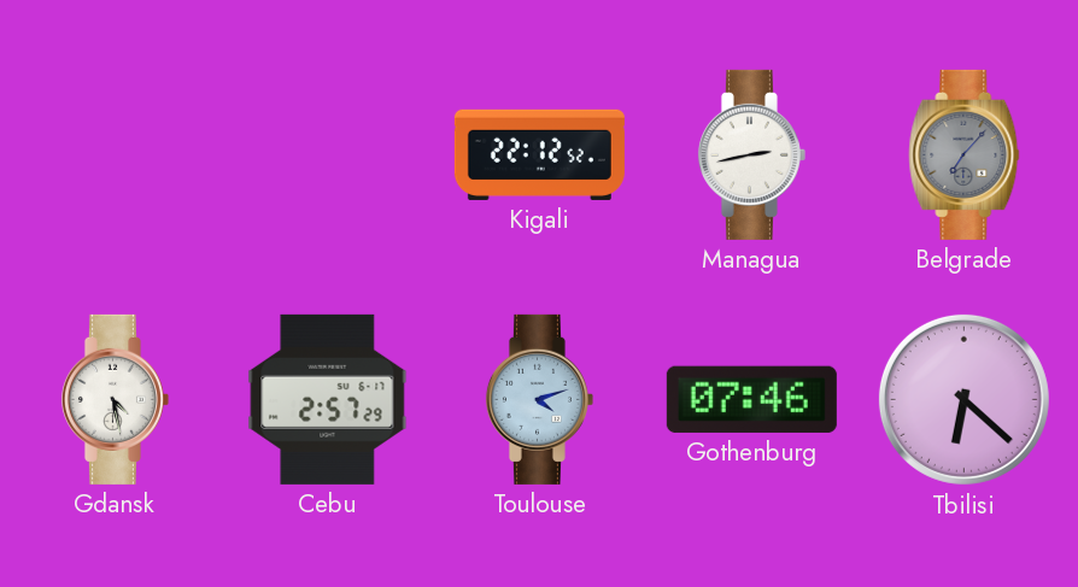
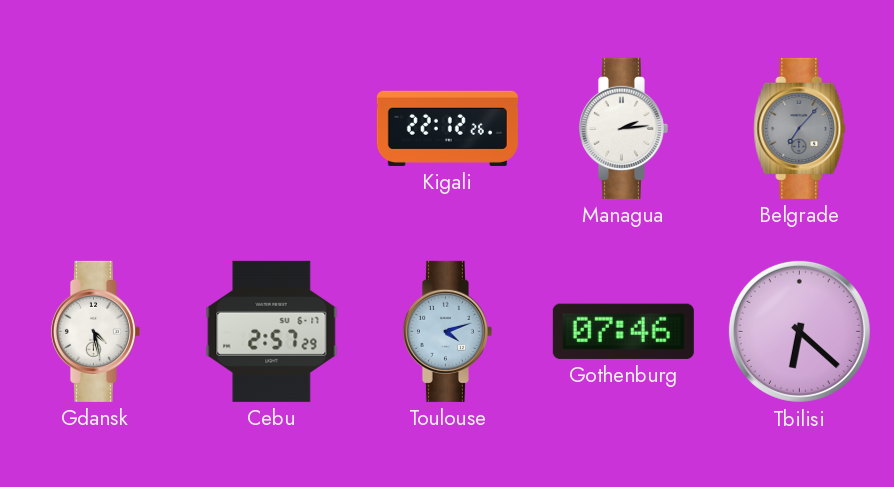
Kigali: 22:12:52 -> 22:12:26
Managua: 2:43 -> 2:14
